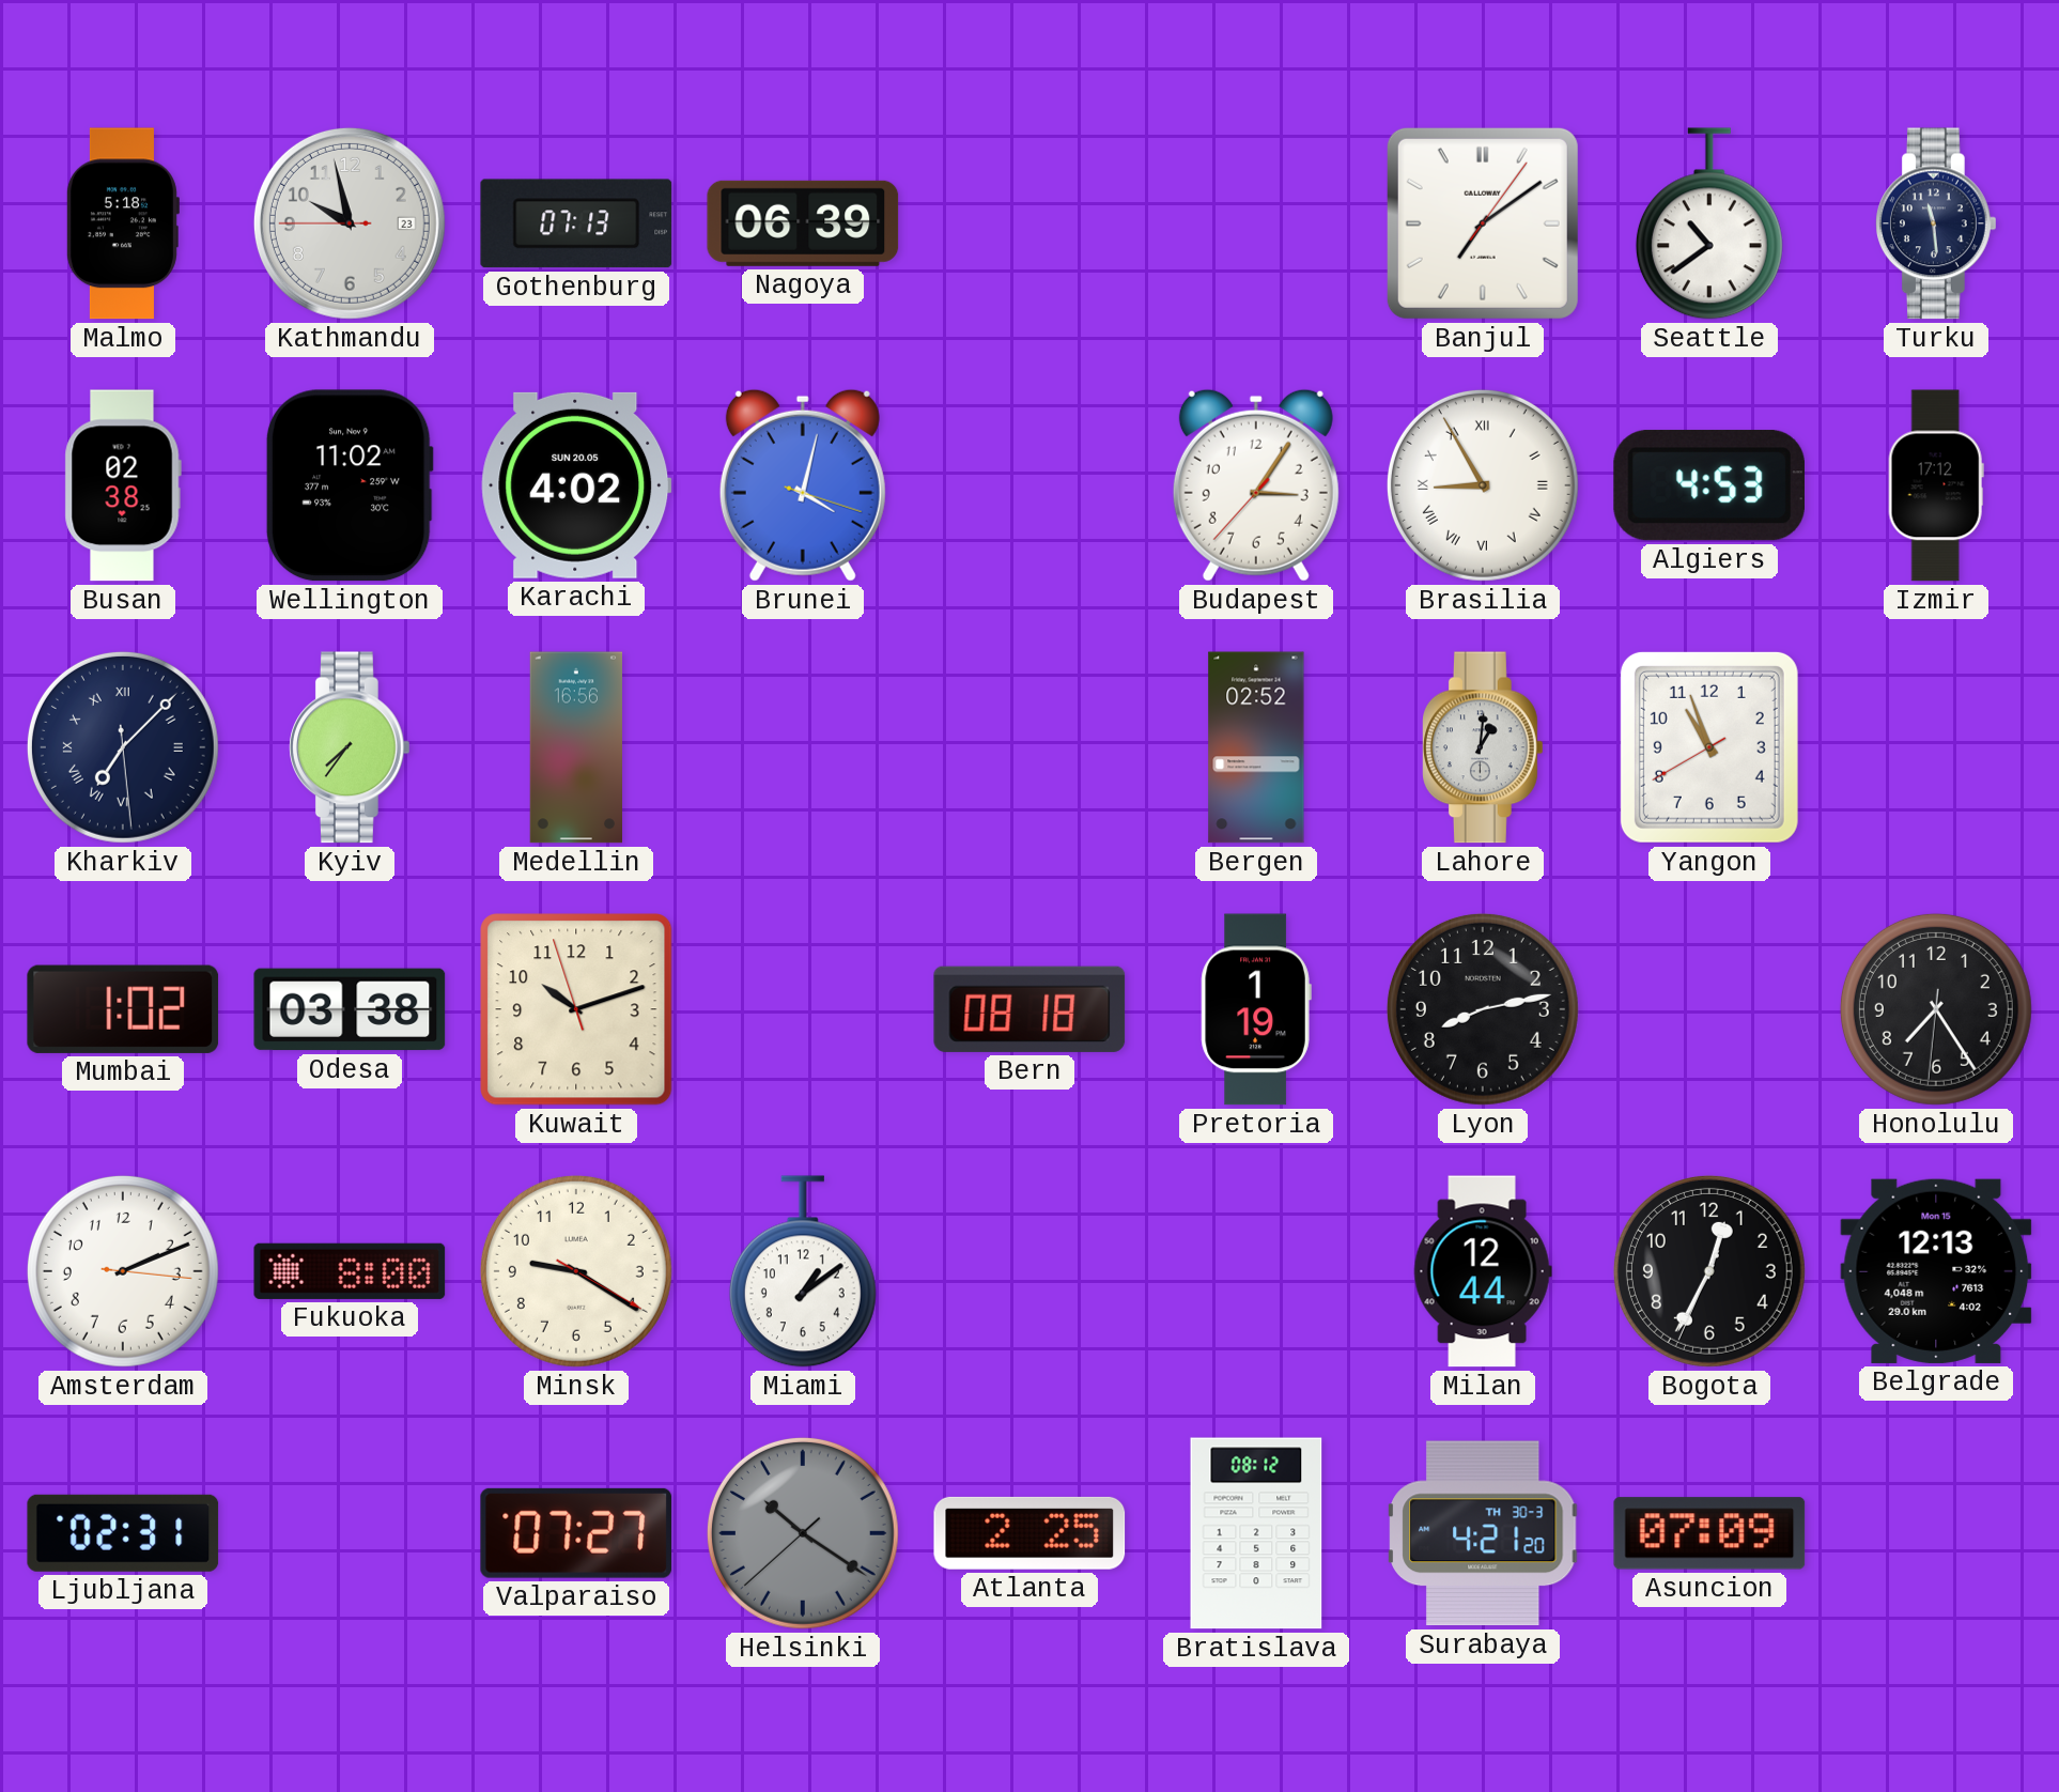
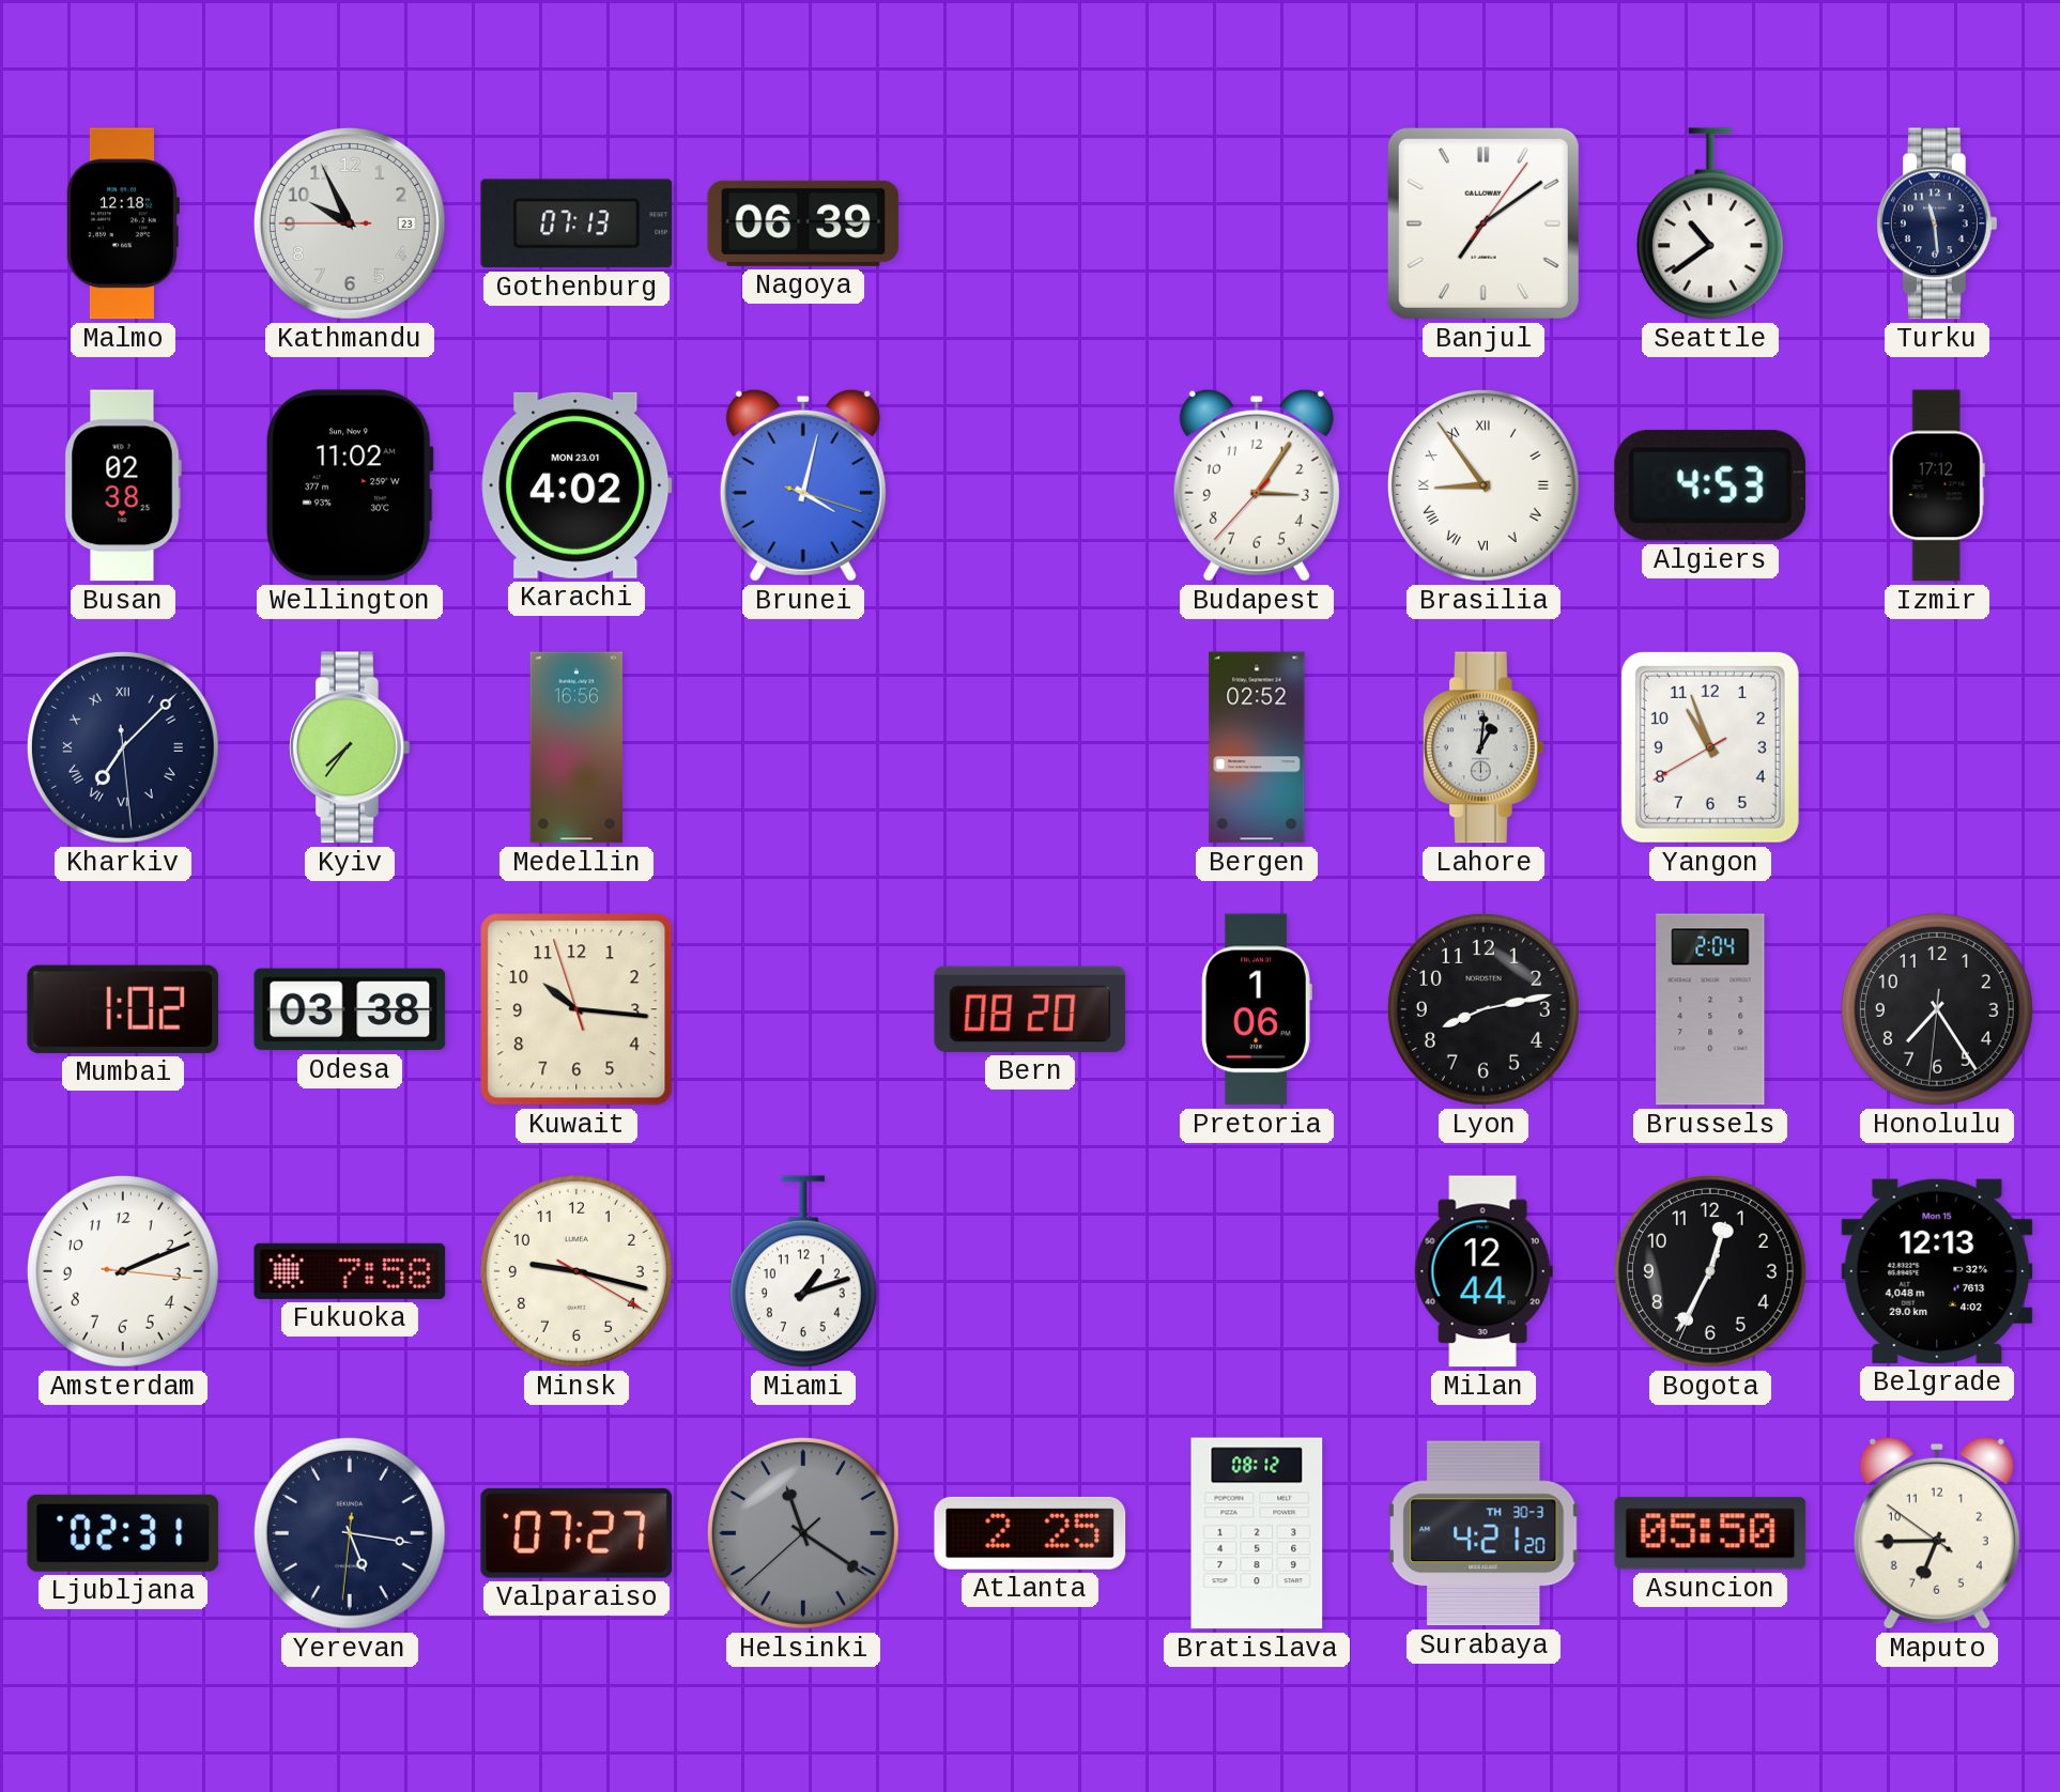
Malmo: 5:18 -> 12:18
Kathmandu: 9:57 -> 9:55
Karachi date: SUN 20.05 -> MON 23.01
Brasilia: 8:55 -> 8:54
Kuwait: 10:11 -> 10:15
Bern: 08:18 -> 08:20
Pretoria: 1:19 -> 1:06
Brussels: none -> 2:04
Fukuoka: 8:00 -> 7:58
Minsk: 9:20 -> 9:17
Miami: 1:09 -> 1:12
Yerevan: none -> 5:16
Helsinki: 10:20 -> 11:20
Asuncion: 07:09 -> 05:50
Maputo: none -> 6:44
